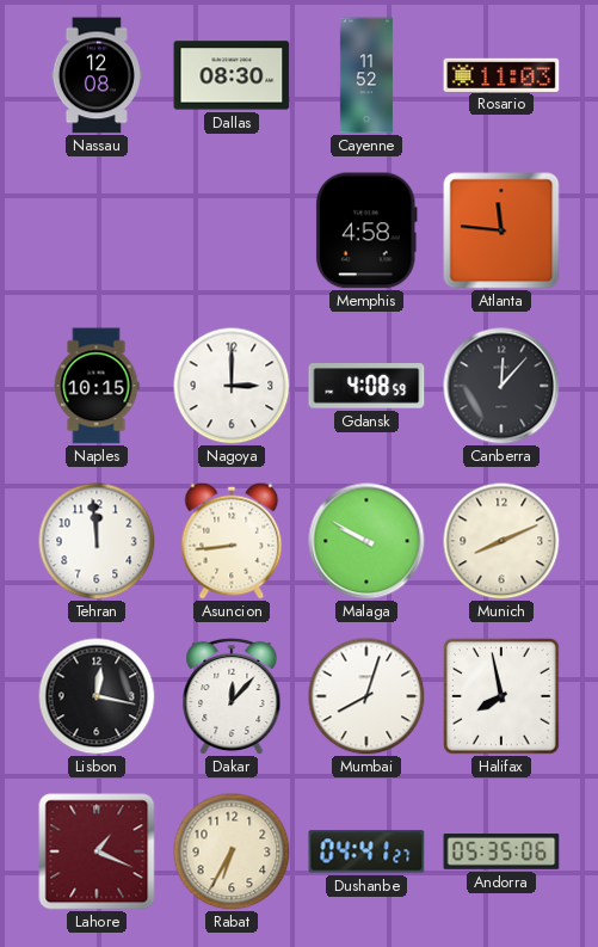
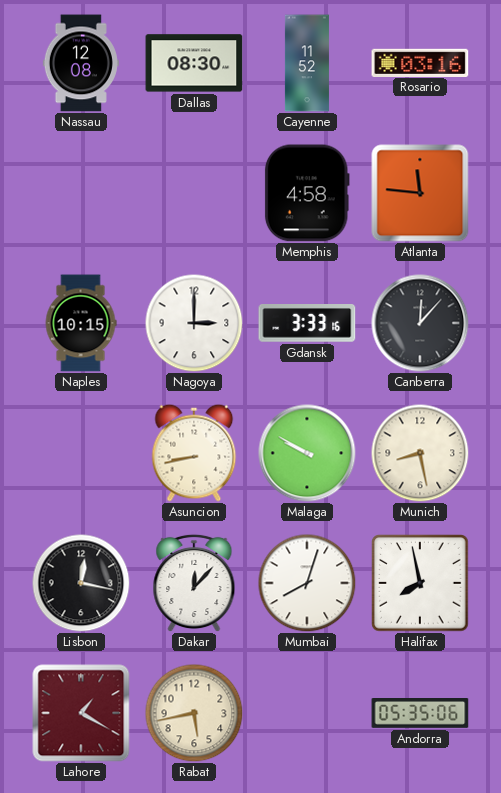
Rosario: 11:03 -> 03:16
Gdansk: 4:08 -> 3:33
Tehran: 11:59 -> none
Asuncion: 8:44 -> 8:43
Munich: 8:11 -> 8:28
Lahore: 1:19 -> 1:20
Rabat: 6:35 -> 5:43
Dushanbe: 04:41 -> none
